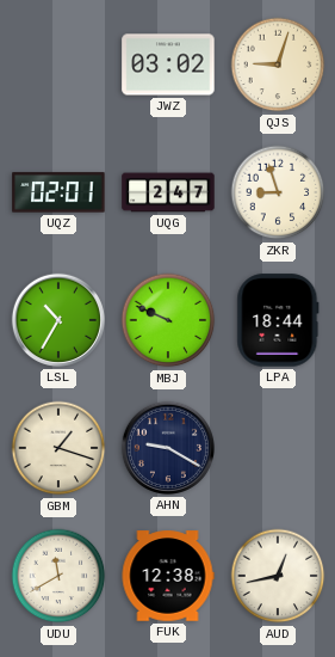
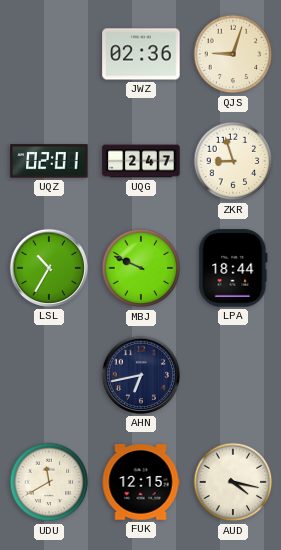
JWZ: 03:02 -> 02:36
GBM: 1:18 -> none
AHN: 9:20 -> 6:43
FUK: 12:38 -> 12:15
AUD: 12:43 -> 4:17
